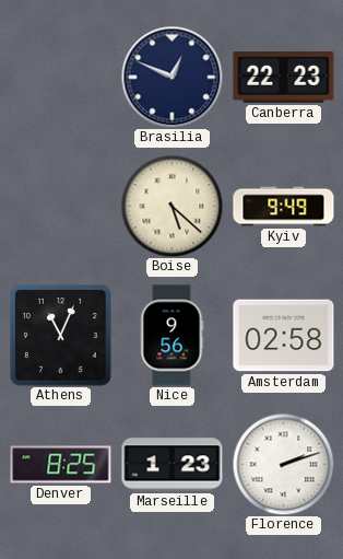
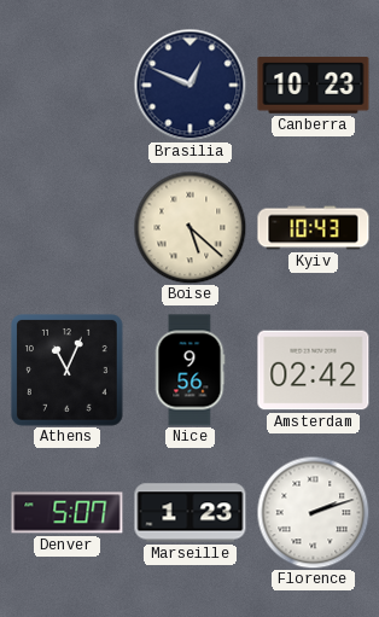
Canberra: 22:23 -> 10:23
Kyiv: 9:49 -> 10:43
Amsterdam: 02:58 -> 02:42
Denver: 8:25 -> 5:07
